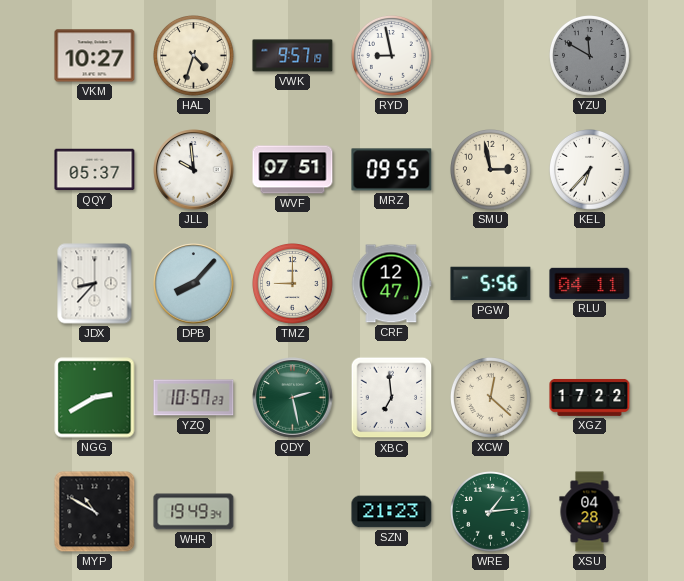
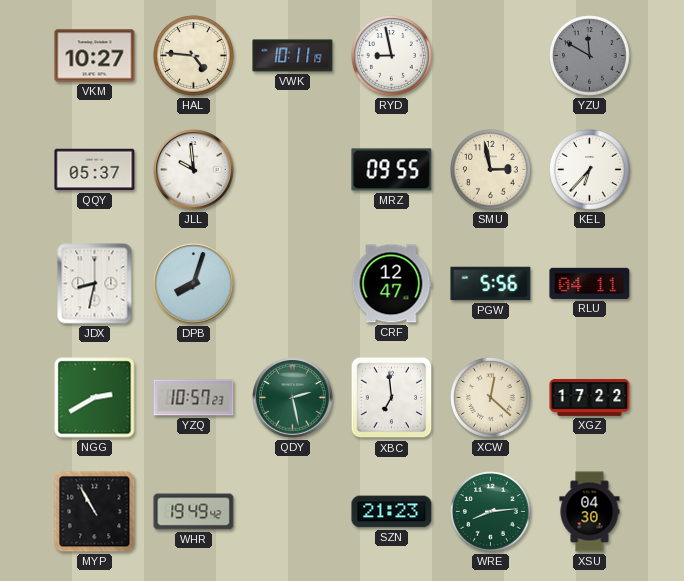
HAL: 4:33 -> 4:46
VWK: 9:57 -> 10:11
WVF: 07:51 -> none
JDX: 8:37 -> 8:32
DPB: 8:07 -> 8:03
TMZ: 9:00 -> none
MYP: 10:50 -> 10:55
WHR: 19:49:34 -> 19:49:42
WRE: 1:14 -> 8:14
XSU: 04:28 -> 04:30
